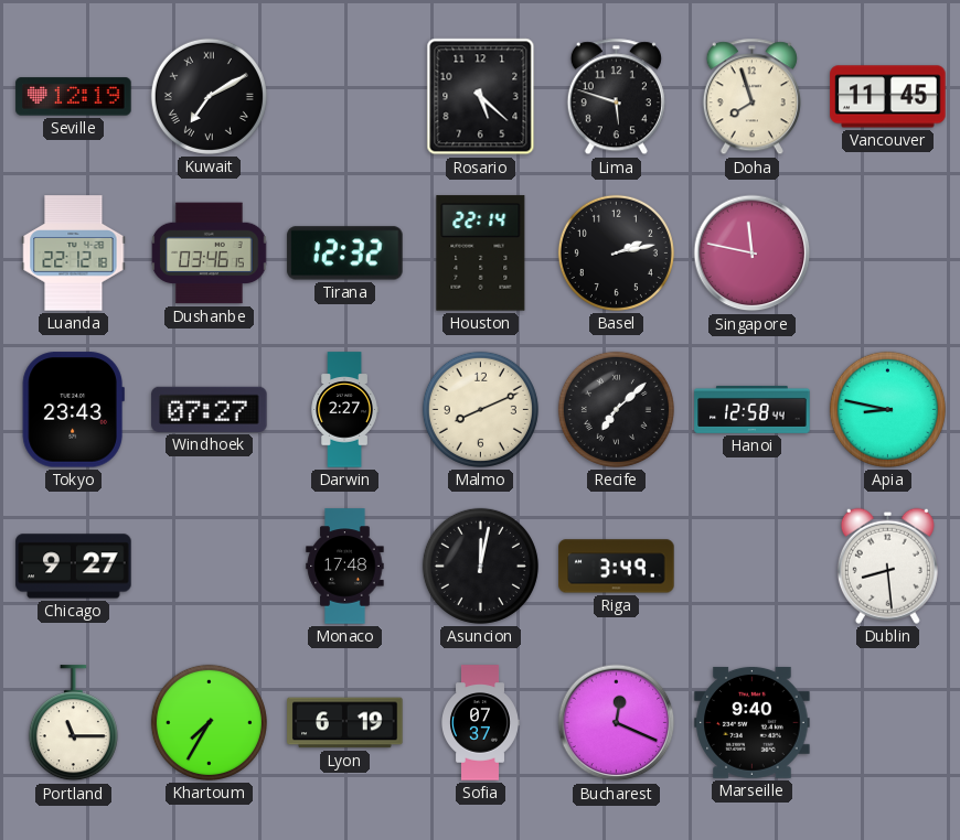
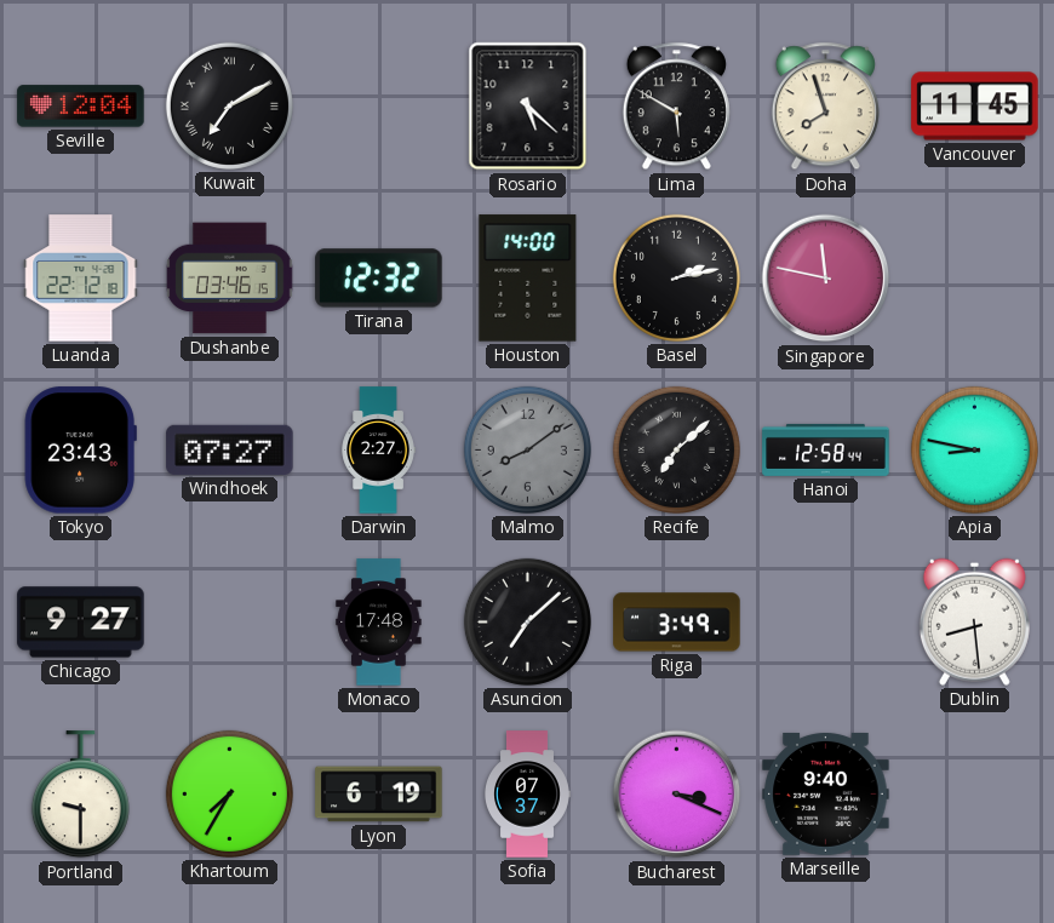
Seville: 12:19 -> 12:04
Lima: 5:48 -> 5:50
Houston: 22:14 -> 14:00
Malmo: 8:11 -> 8:09
Malmo dial: cream -> grey
Asuncion: 12:02 -> 7:08
Portland: 11:15 -> 9:30
Bucharest: 12:19 -> 3:19
